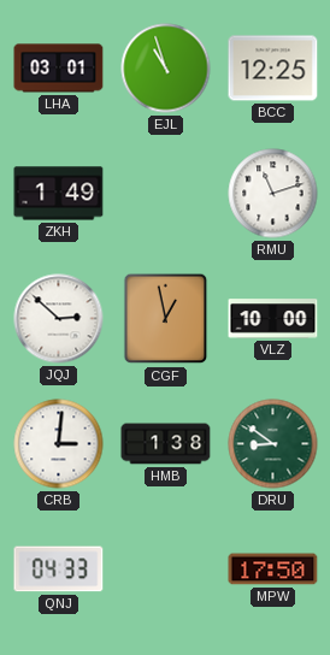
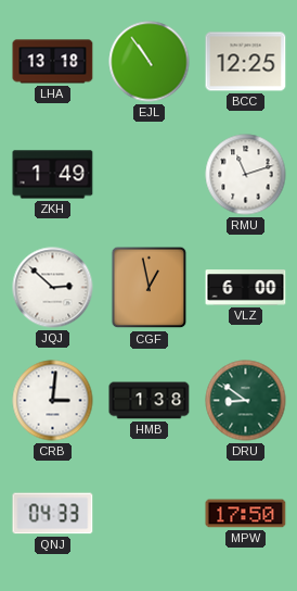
LHA: 03:01 -> 13:18
EJL: 10:57 -> 10:54
VLZ: 10:00 -> 6:00
